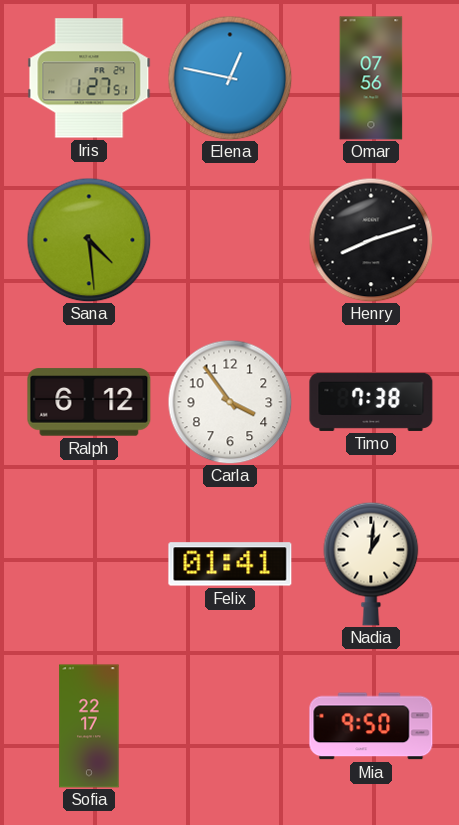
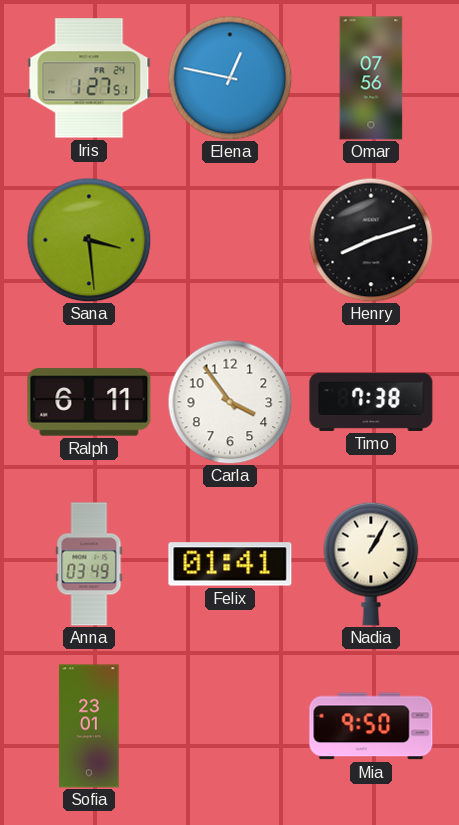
Sana: 4:29 -> 3:29
Ralph: 6:12 -> 6:11
Anna: none -> 03:49
Nadia: 1:01 -> 1:05
Sofia: 22:17 -> 23:01
